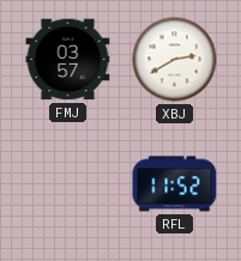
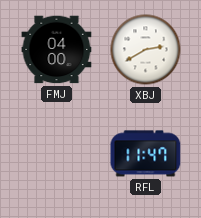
FMJ: 03:57 -> 04:00
RFL: 11:52 -> 11:47
